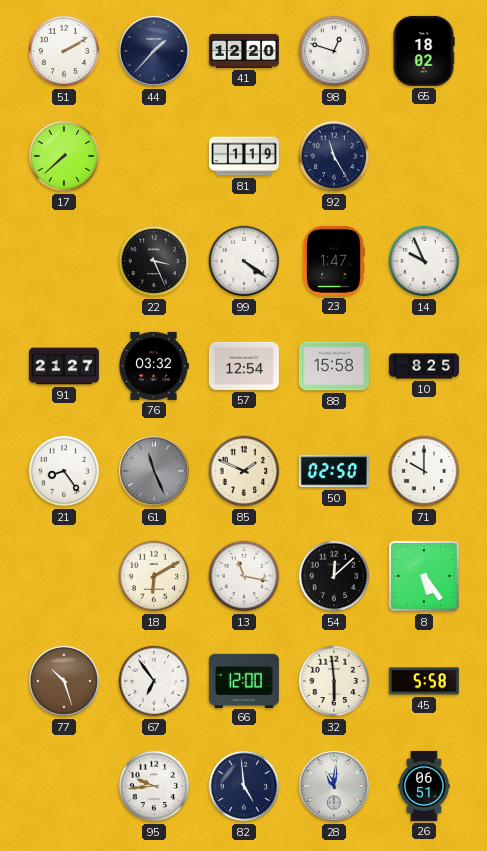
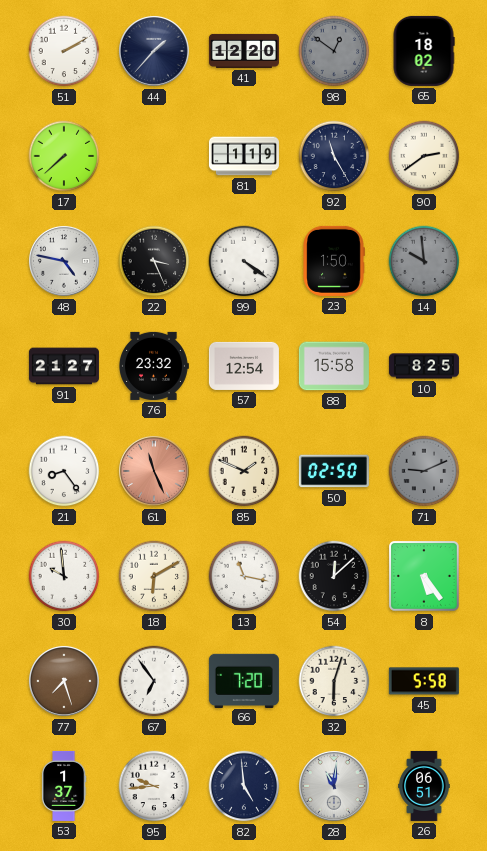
98: 12:48 -> 12:51
98 dial: white -> grey
90: none -> 2:39
48: none -> 4:47
23: 1:47 -> 1:50
14: 9:56 -> 9:59
14 dial: white -> grey
76: 03:32 -> 23:32
61 dial: grey -> salmon
71: 10:00 -> 9:11
71 dial: white -> grey
30: none -> 9:59
77: 10:27 -> 7:27
66: 12:00 -> 7:20
32: 5:59 -> 6:03
53: none -> 1:37
